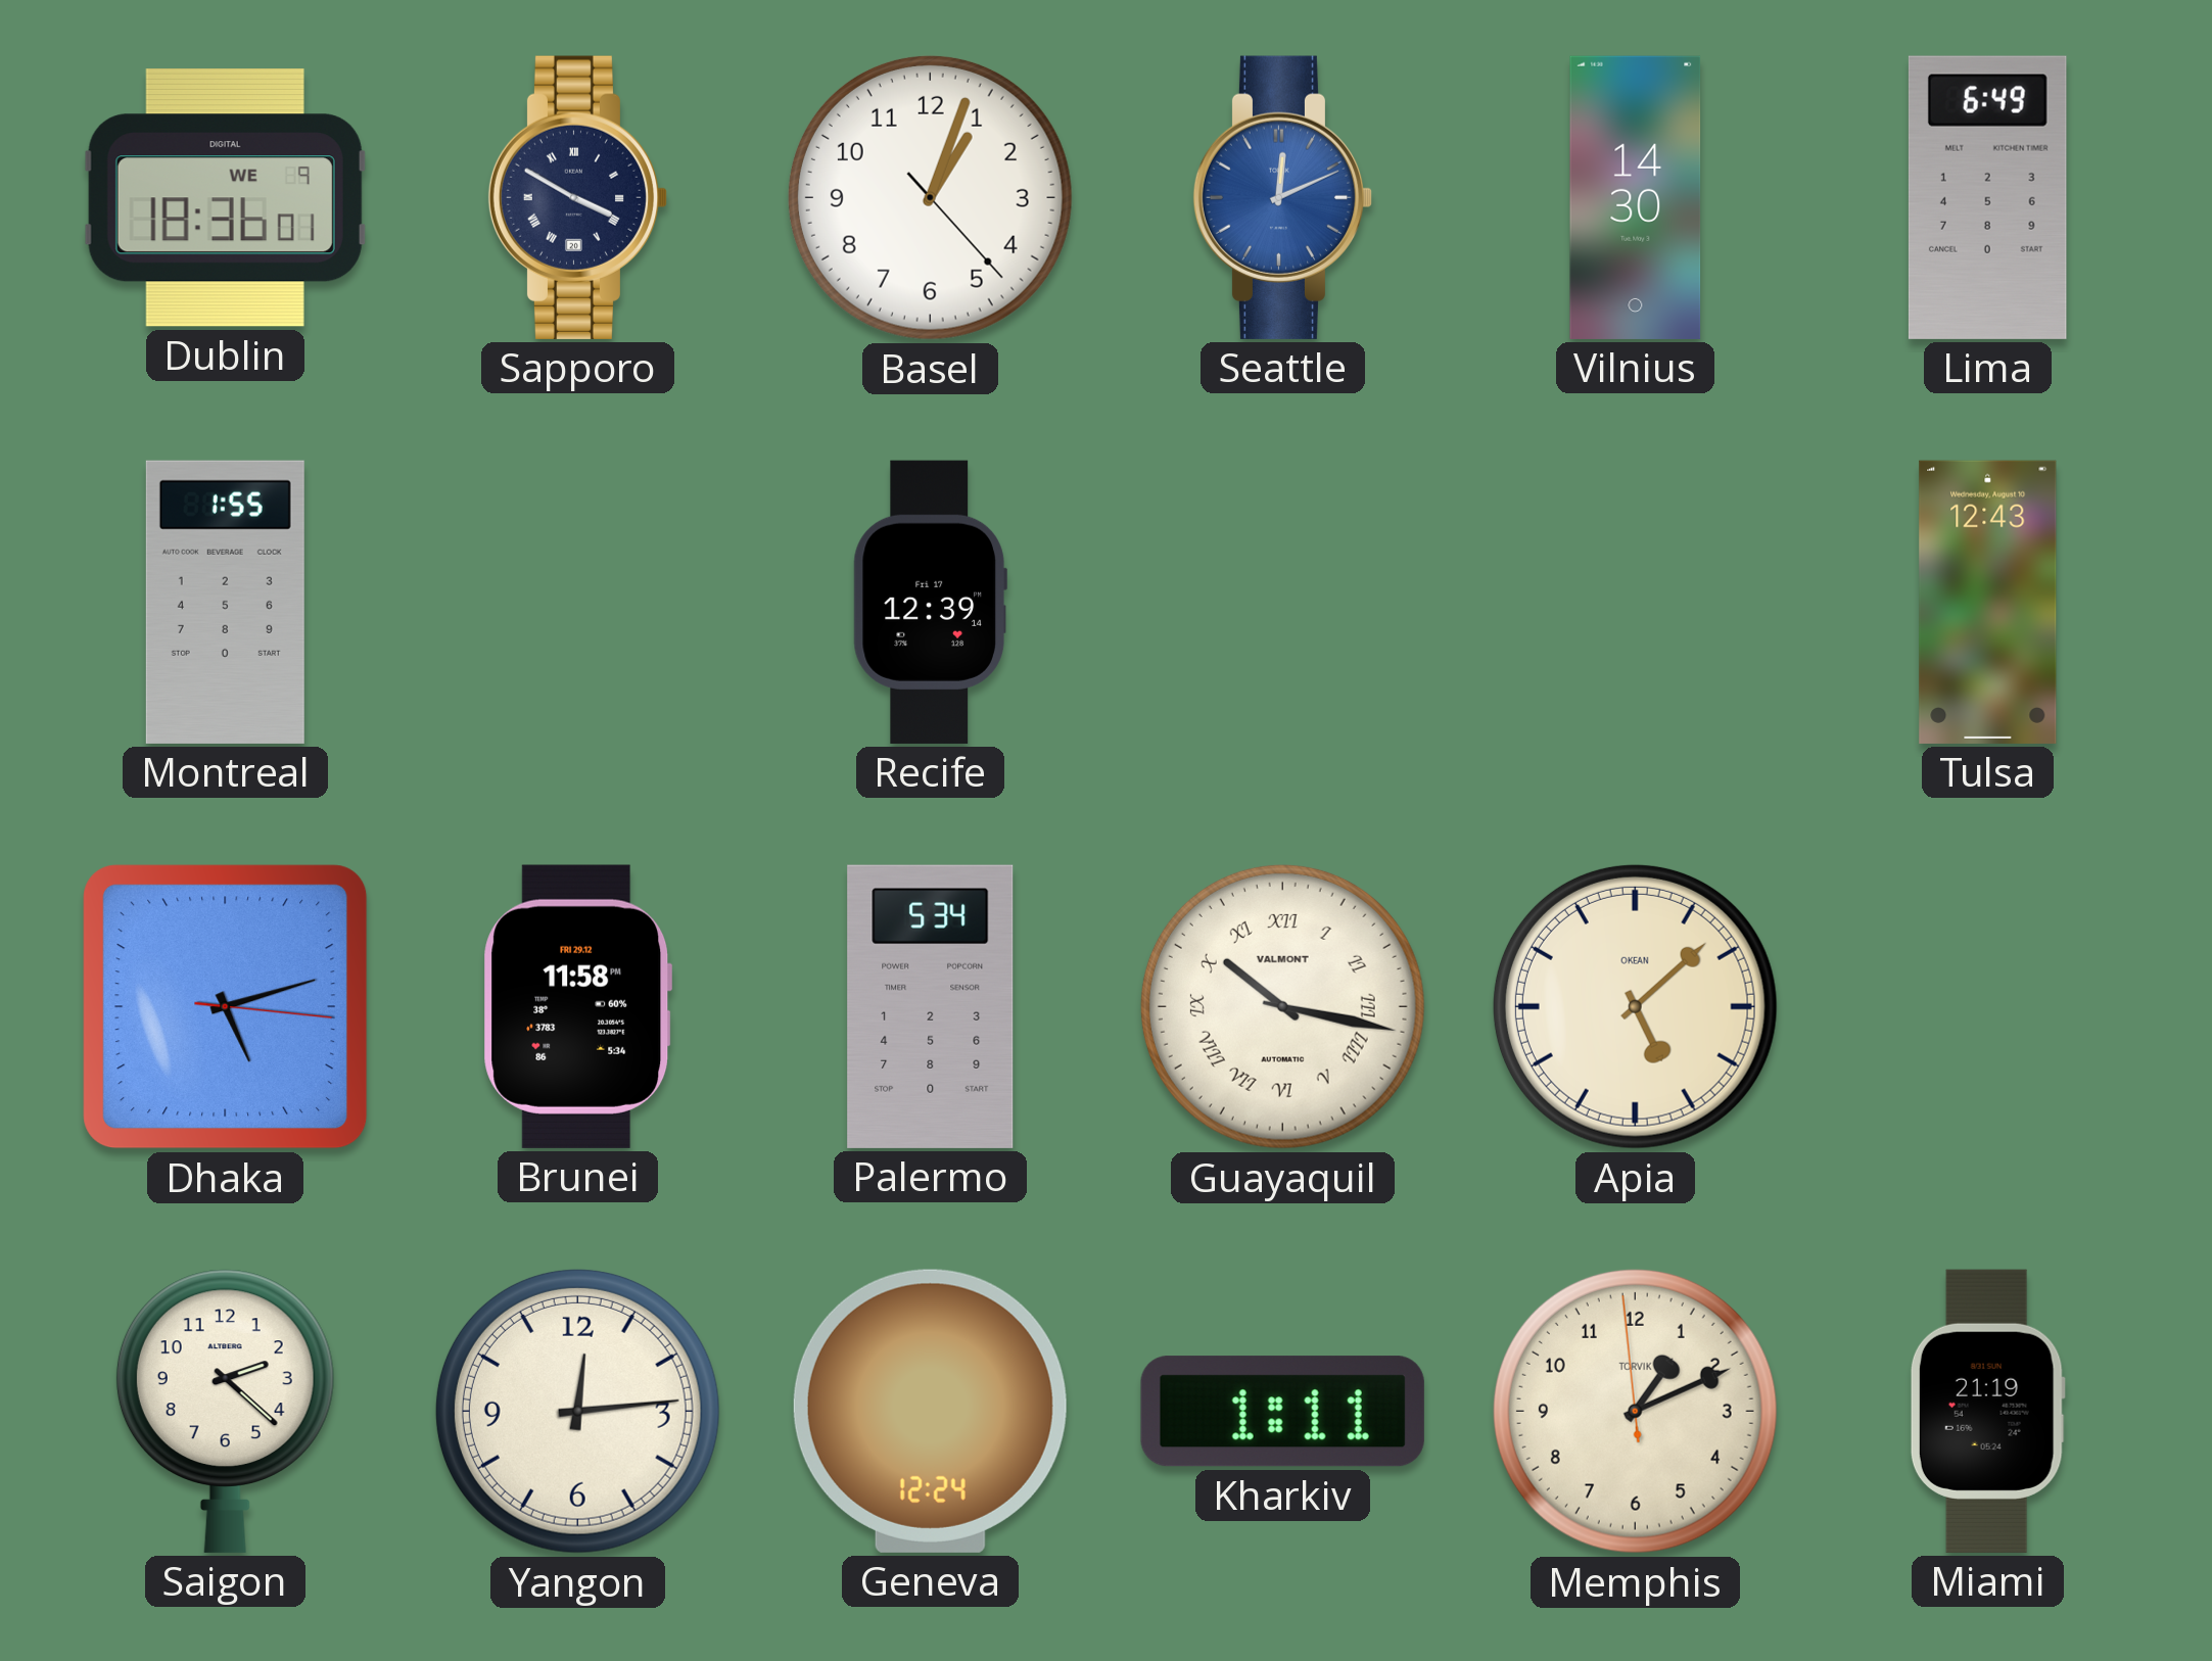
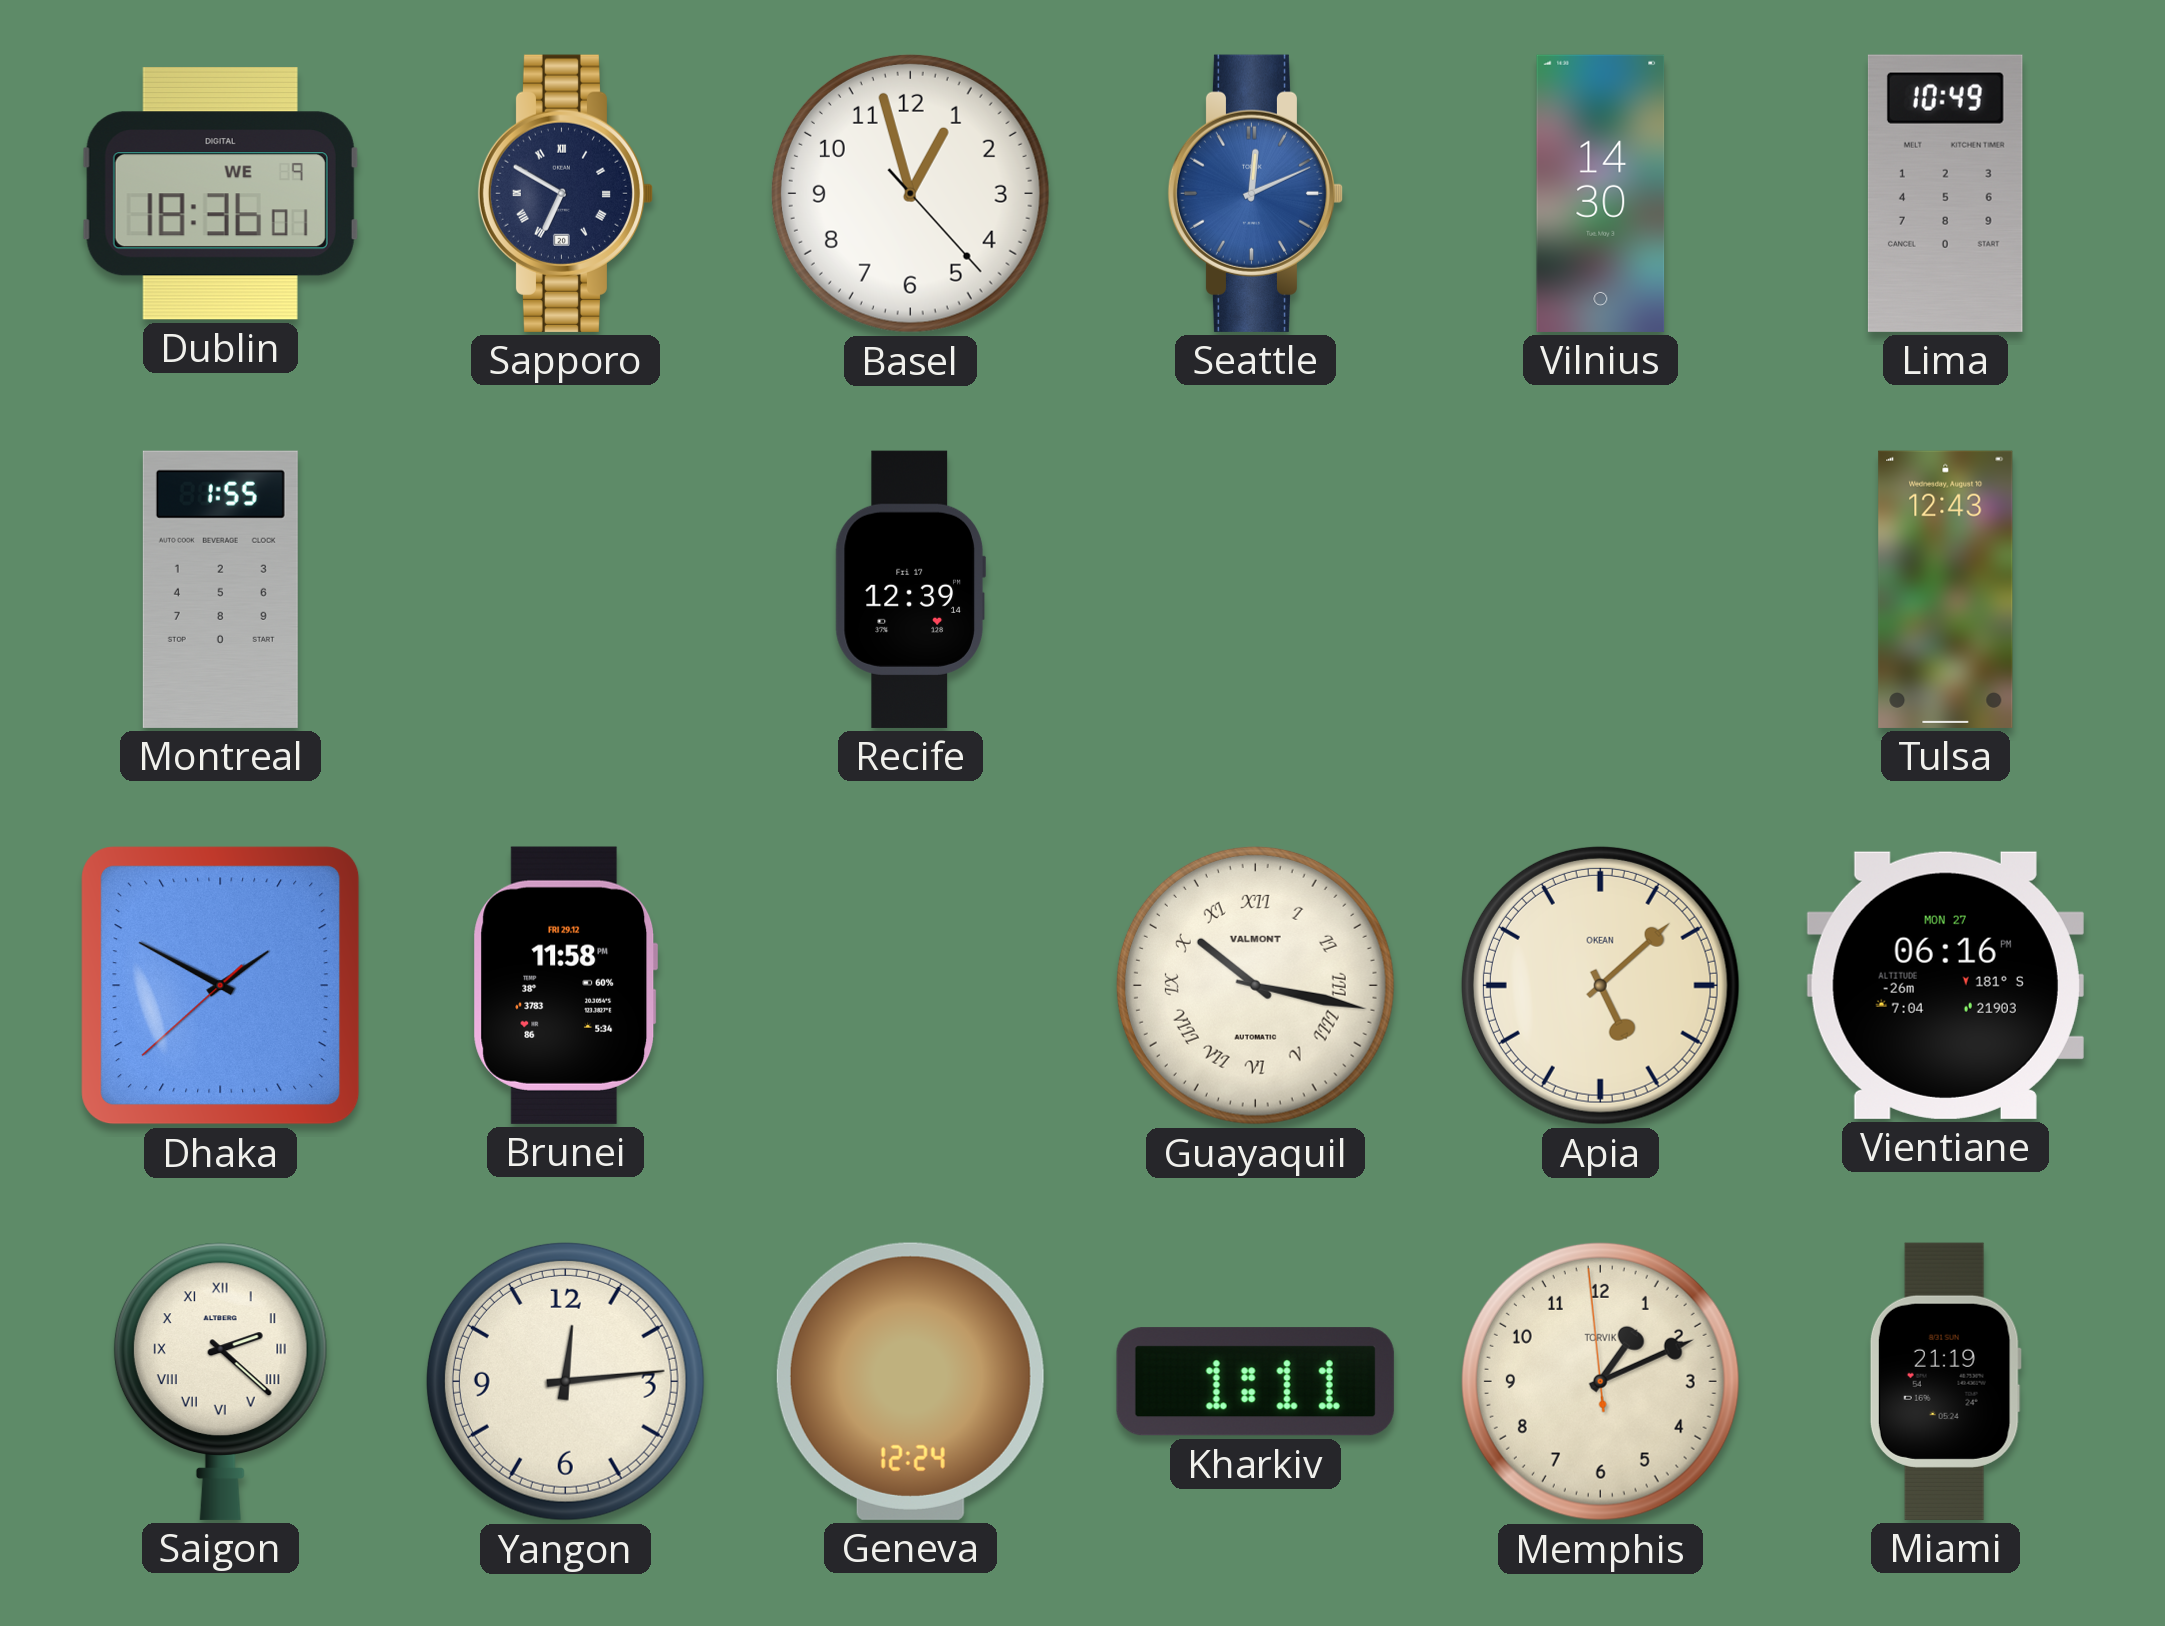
Sapporo: 3:50 -> 6:50
Basel: 1:03 -> 12:57
Lima: 6:49 -> 10:49
Dhaka: 5:12 -> 1:49
Palermo: 5:34 -> none
Vientiane: none -> 06:16
Saigon numerals: Arabic -> Roman
